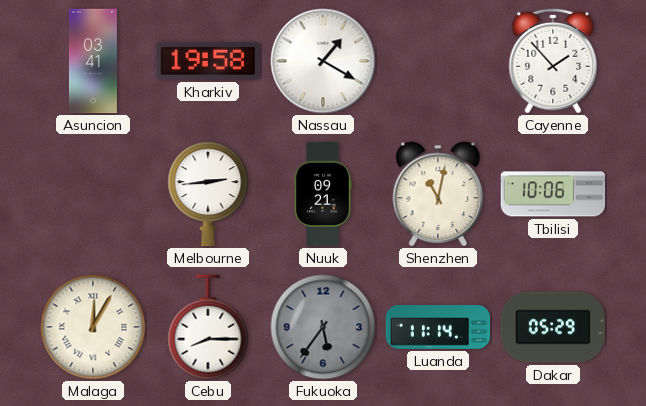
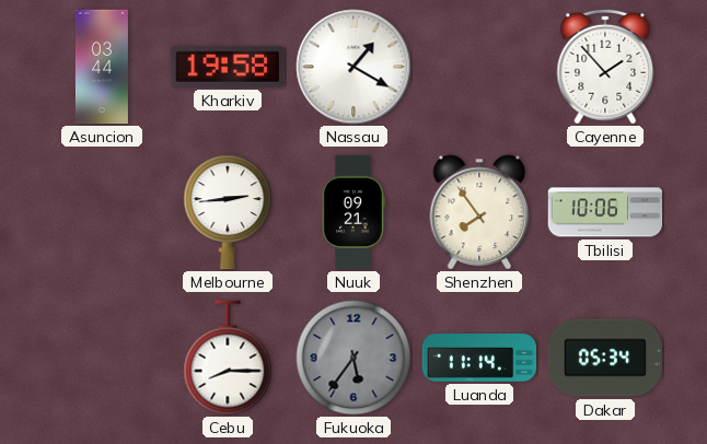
Asuncion: 03:41 -> 03:44
Shenzhen: 11:02 -> 7:54
Malaga: 12:05 -> none
Dakar: 05:29 -> 05:34
